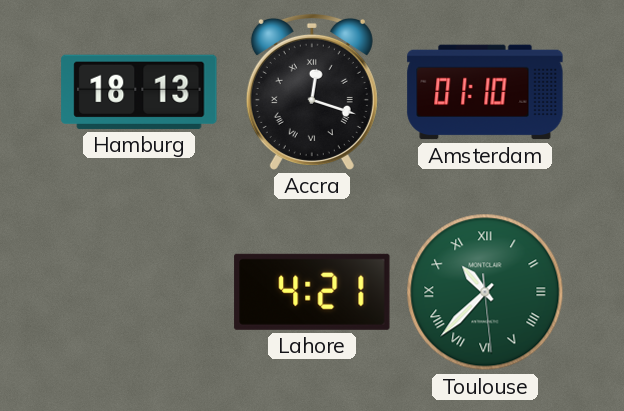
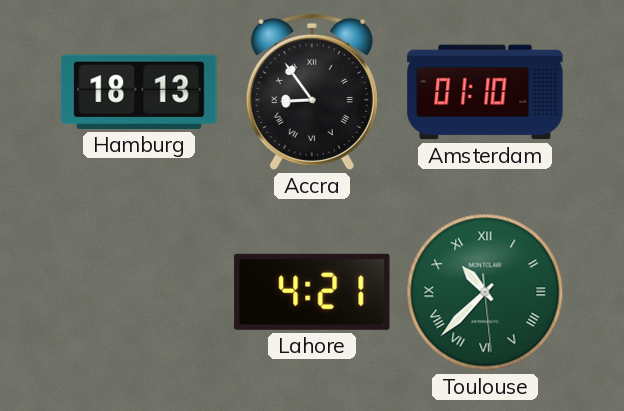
Accra: 12:18 -> 8:54
